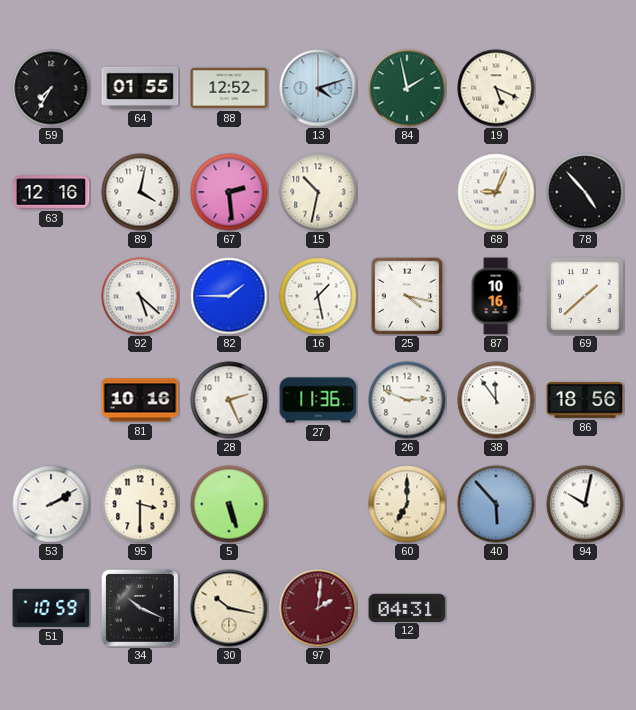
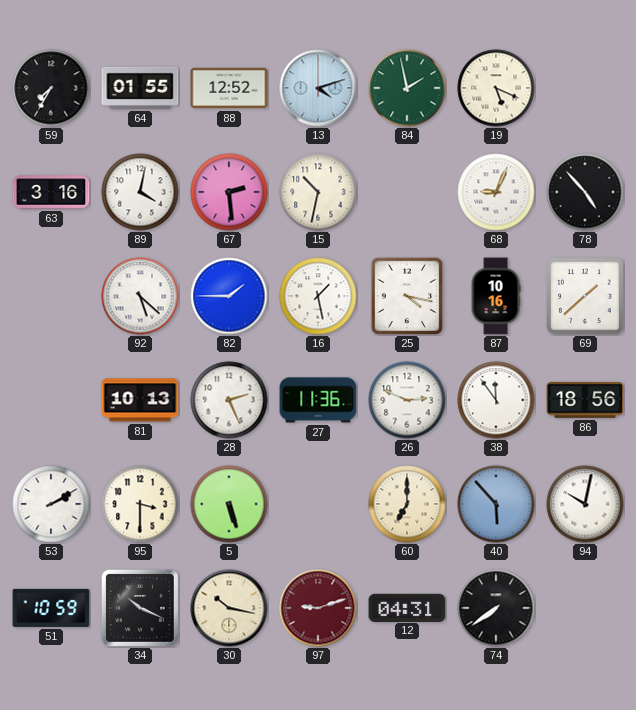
63: 12:16 -> 3:16
81: 10:16 -> 10:13
97: 2:01 -> 9:12
74: none -> 7:39
